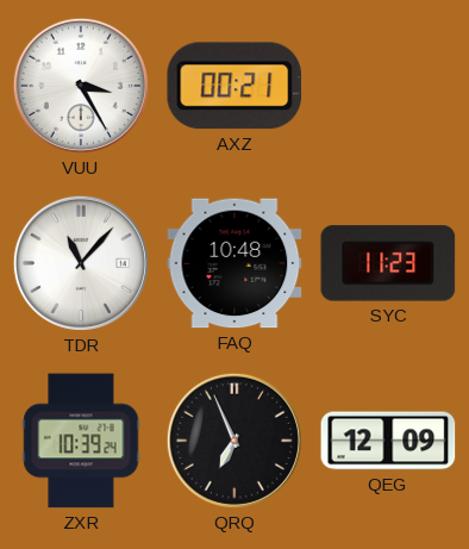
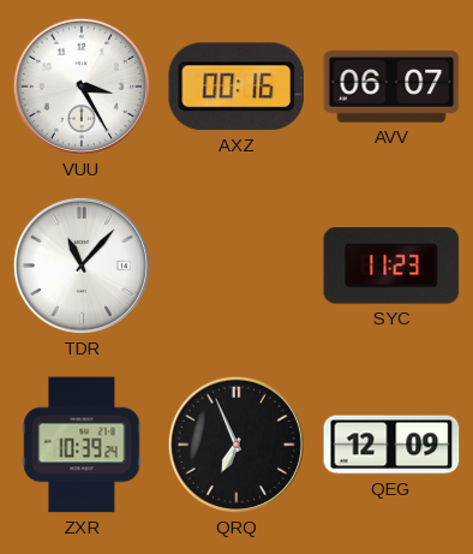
AXZ: 00:21 -> 00:16
AVV: none -> 06:07
FAQ: 10:48 -> none
